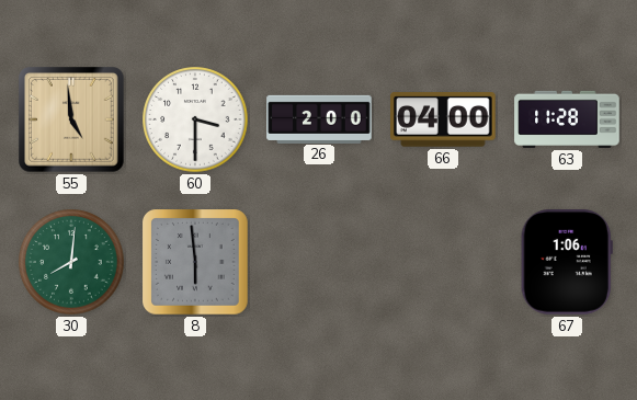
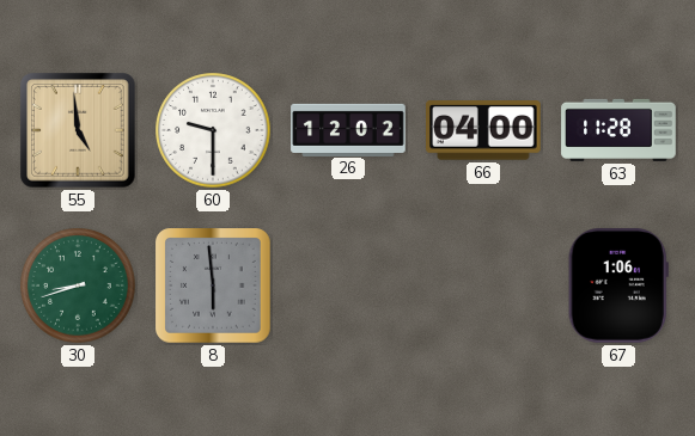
60: 3:30 -> 9:30
26: 2:00 -> 12:02
30: 8:01 -> 8:42
